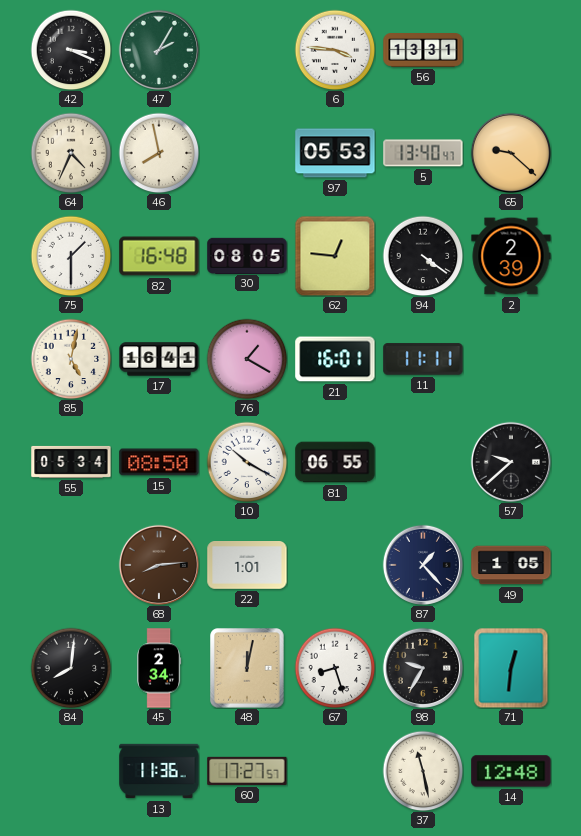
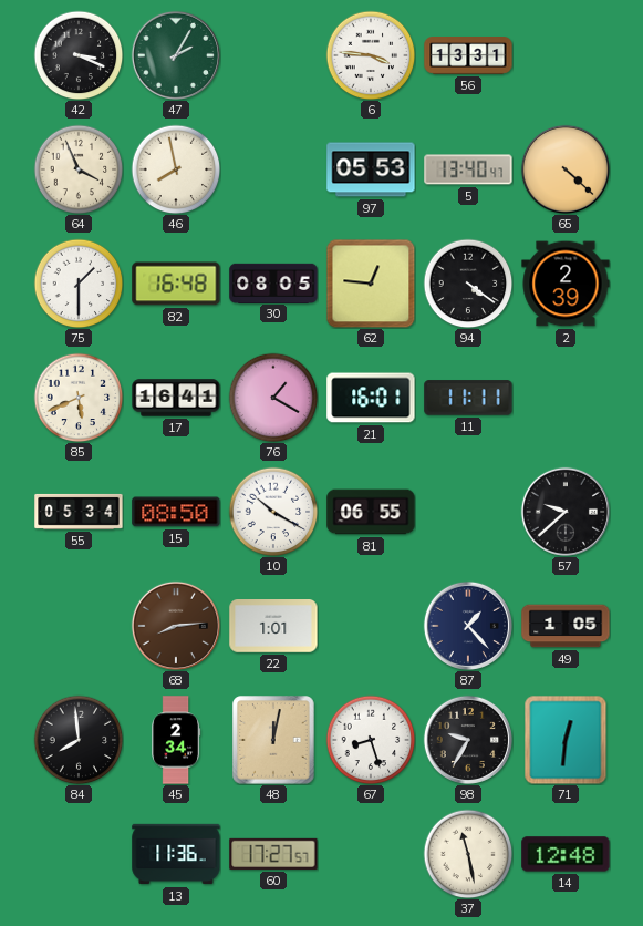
64: 4:34 -> 3:56
65: 9:22 -> 4:22
85: 5:02 -> 5:41
84: 8:01 -> 7:59
